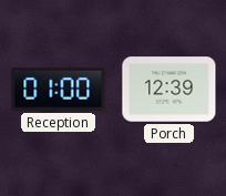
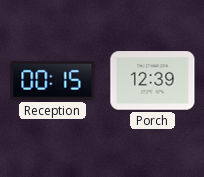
Reception: 01:00 -> 00:15
